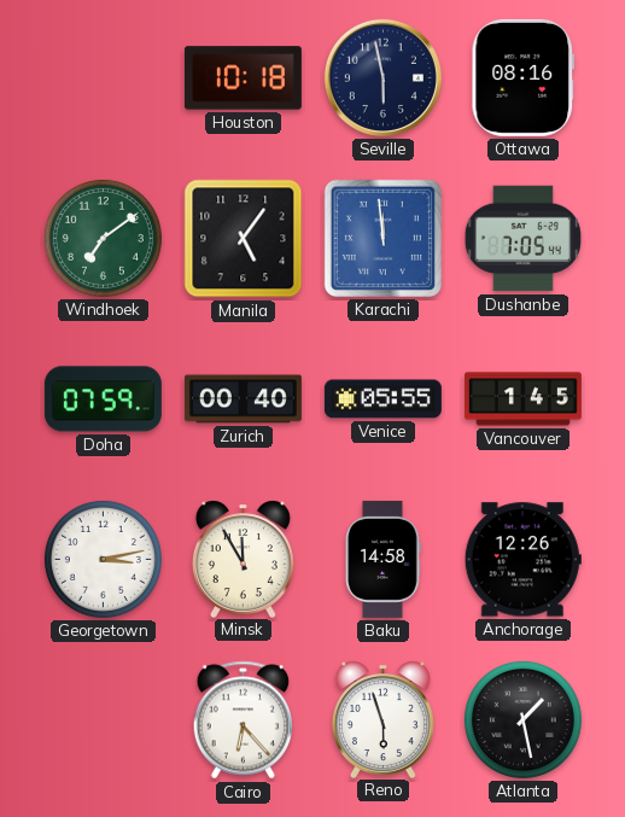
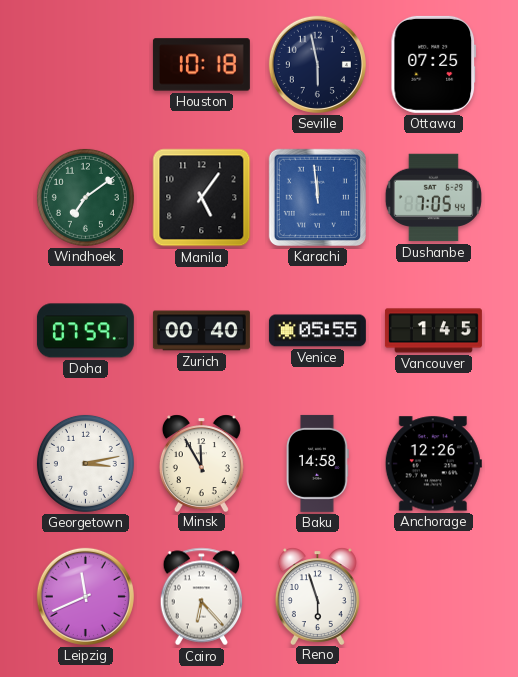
Ottawa: 08:16 -> 07:25
Leipzig: none -> 11:41
Atlanta: 1:28 -> none
